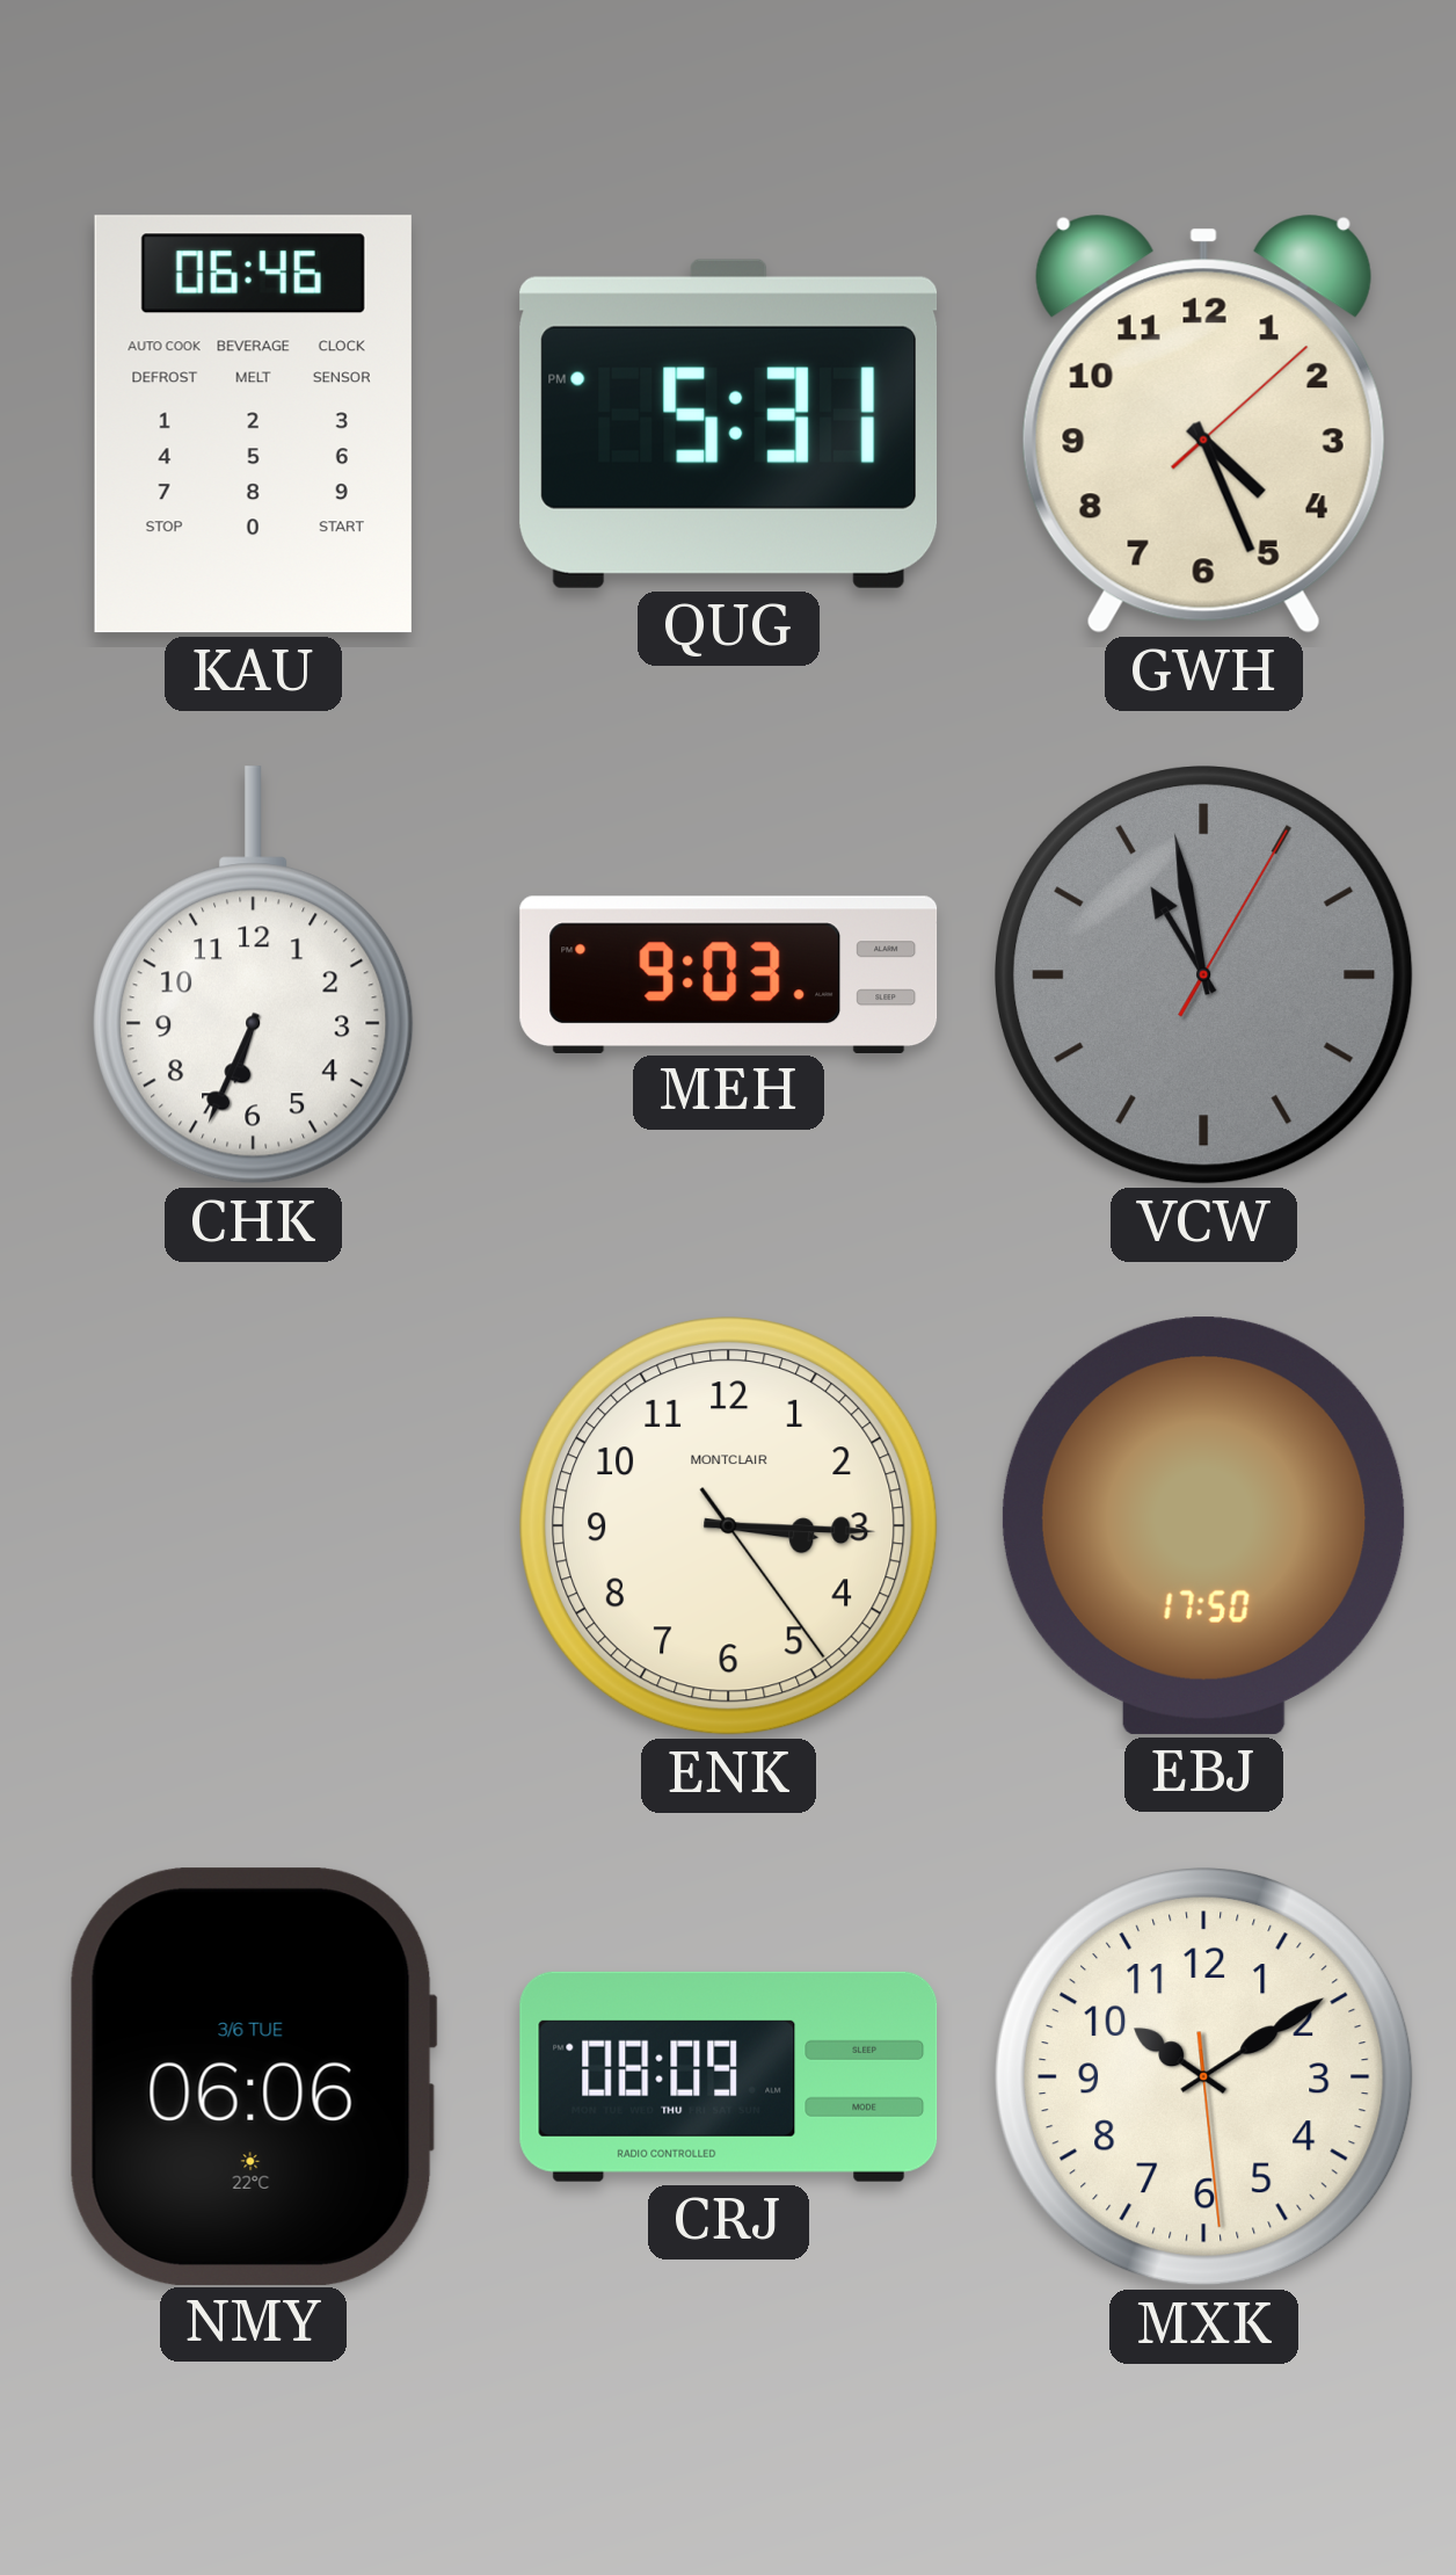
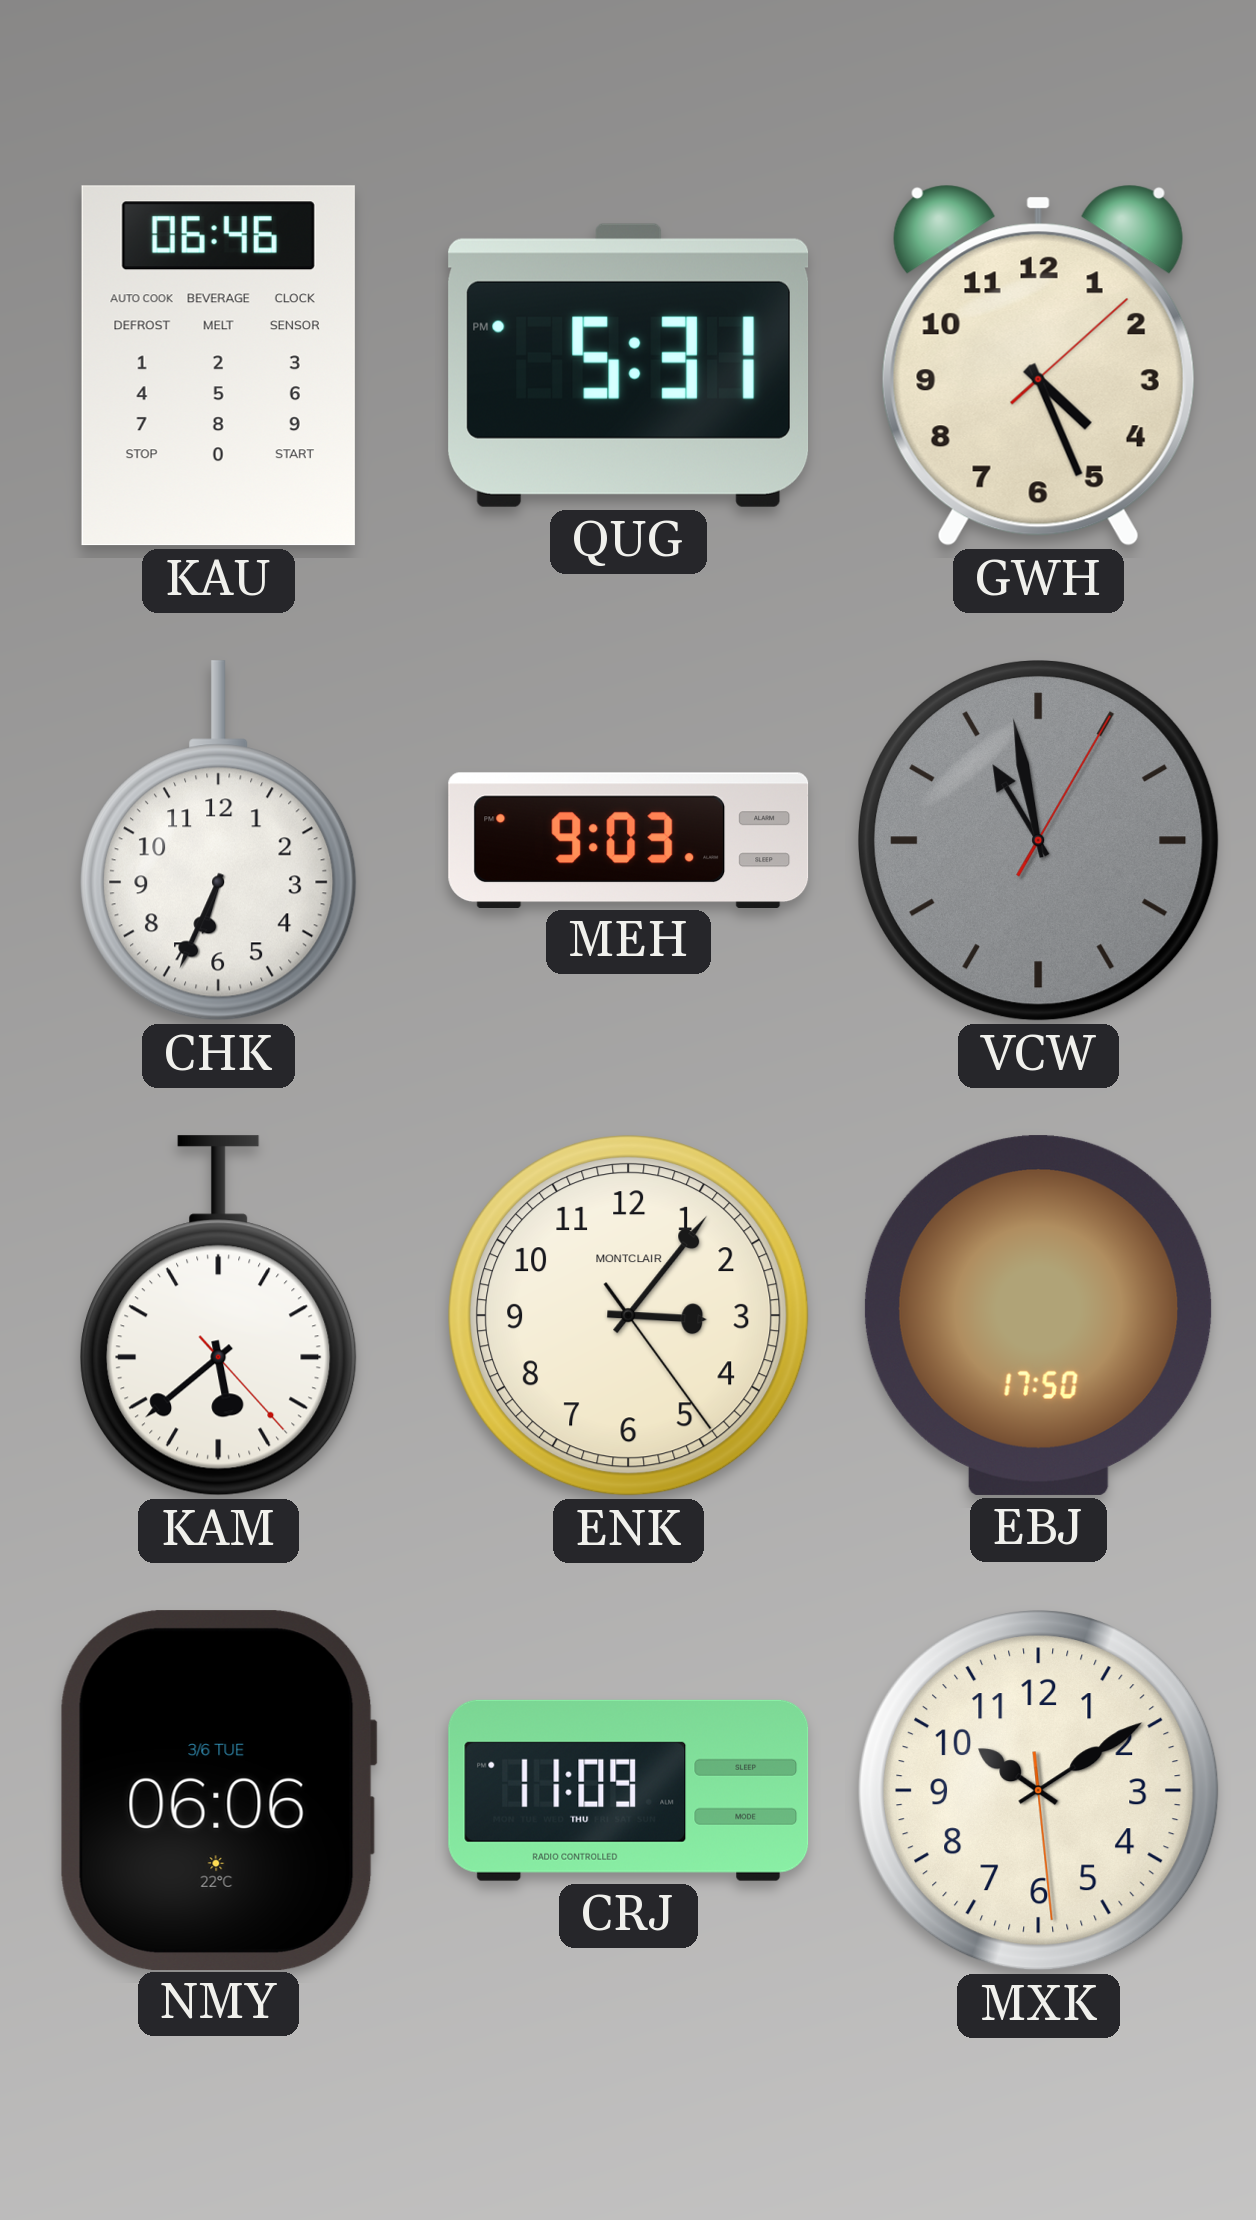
KAM: none -> 5:38
ENK: 3:15 -> 3:06
CRJ: 08:09 -> 11:09
